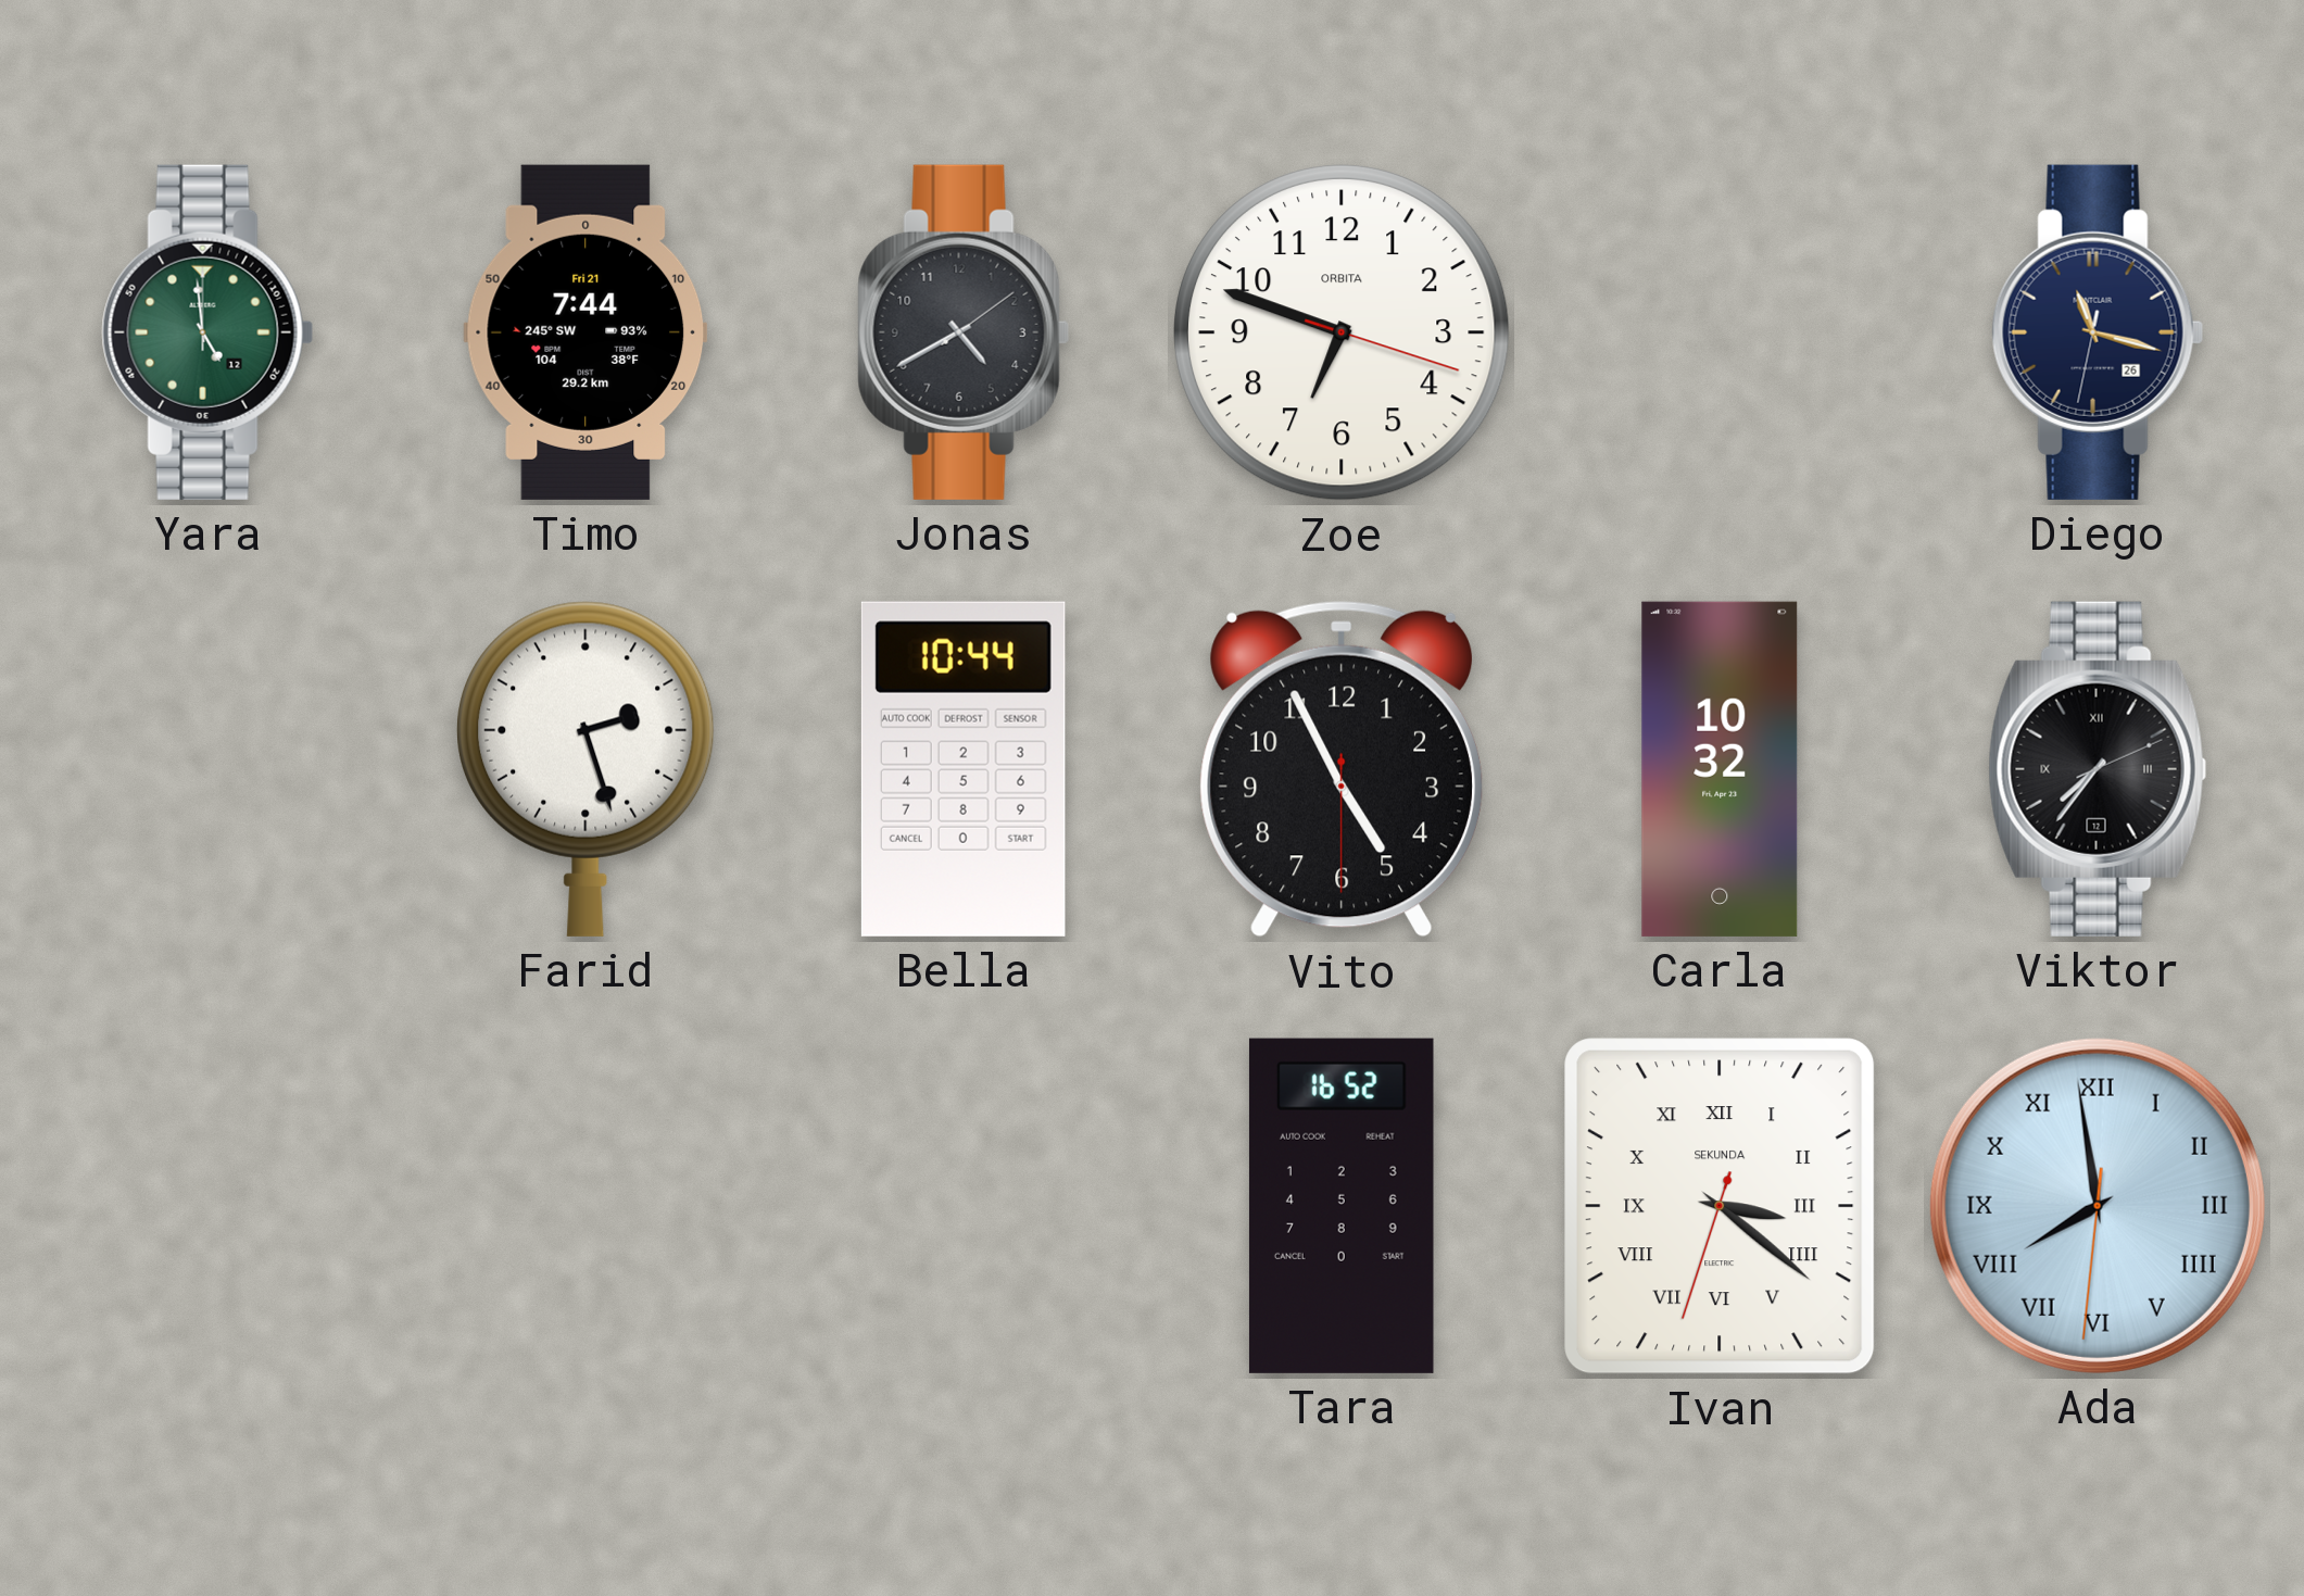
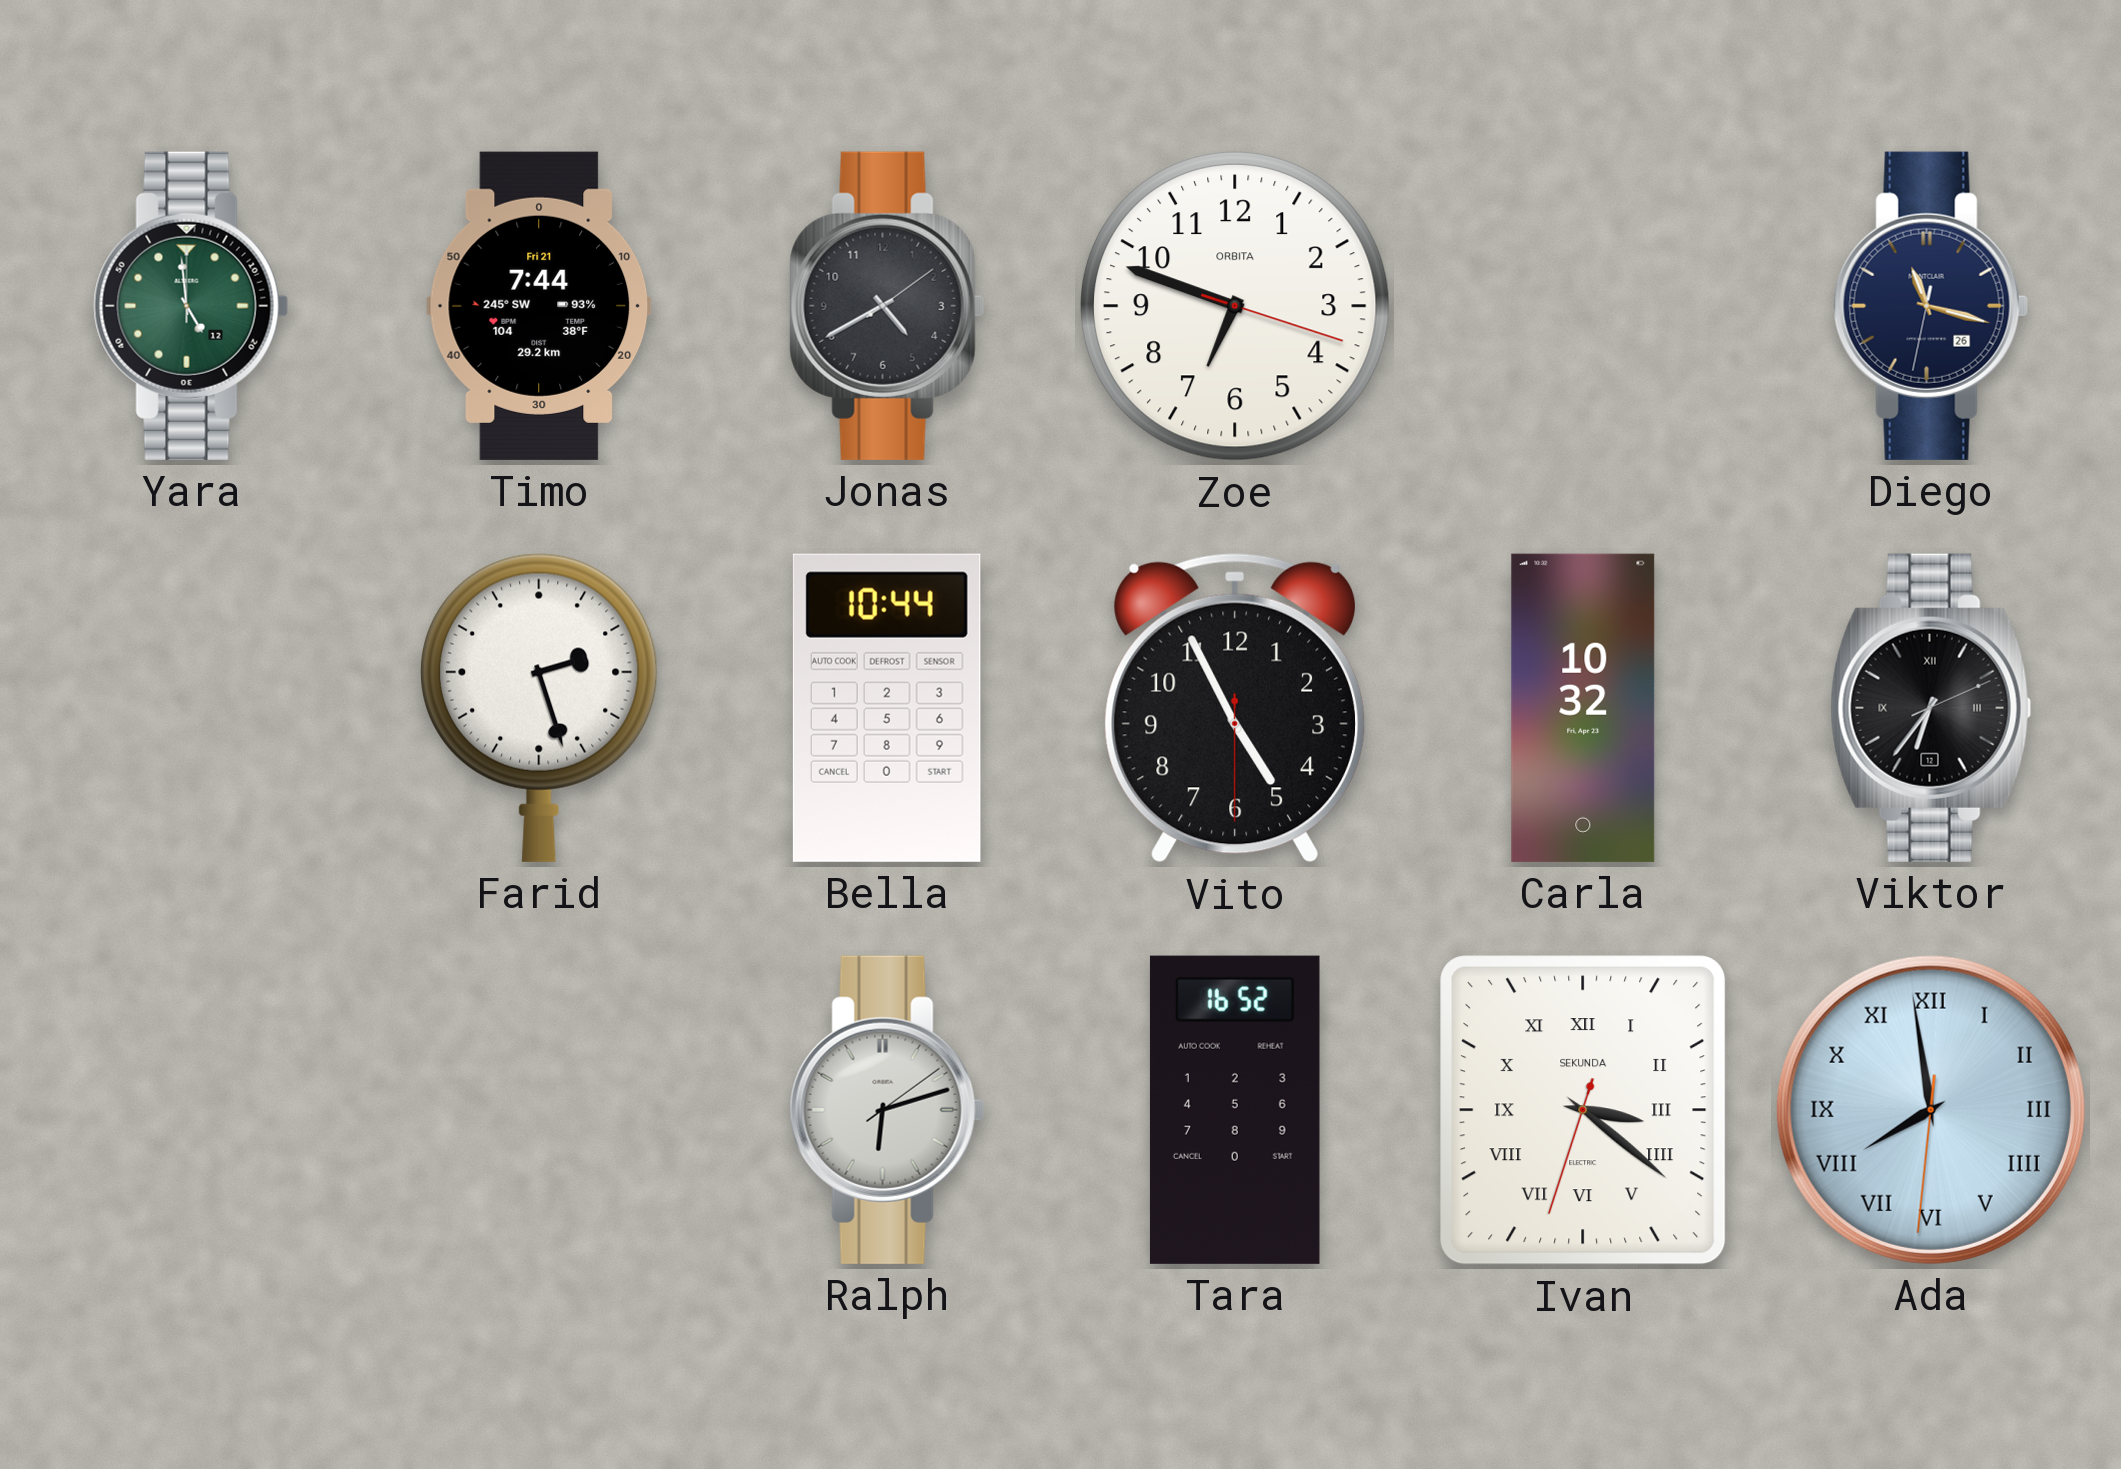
Viktor: 7:36 -> 6:36
Ralph: none -> 6:12
